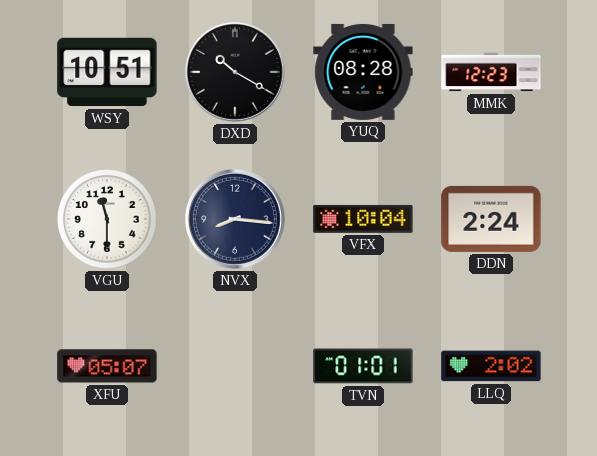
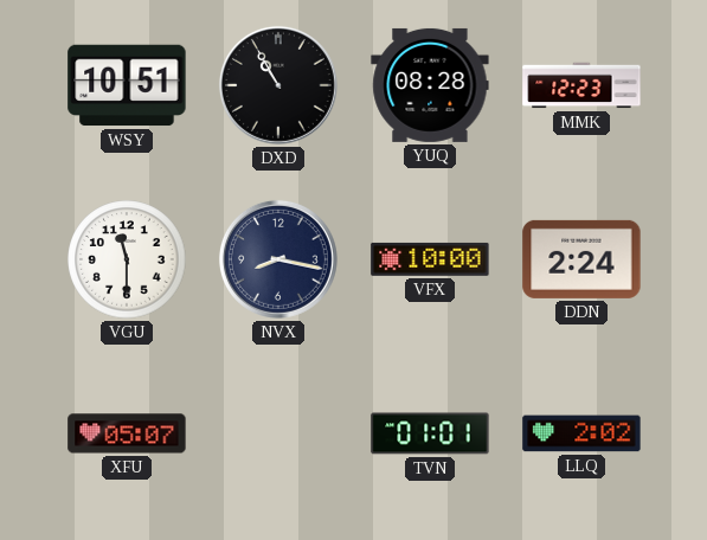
DXD: 10:20 -> 10:55
NVX: 8:16 -> 8:17
VFX: 10:04 -> 10:00
